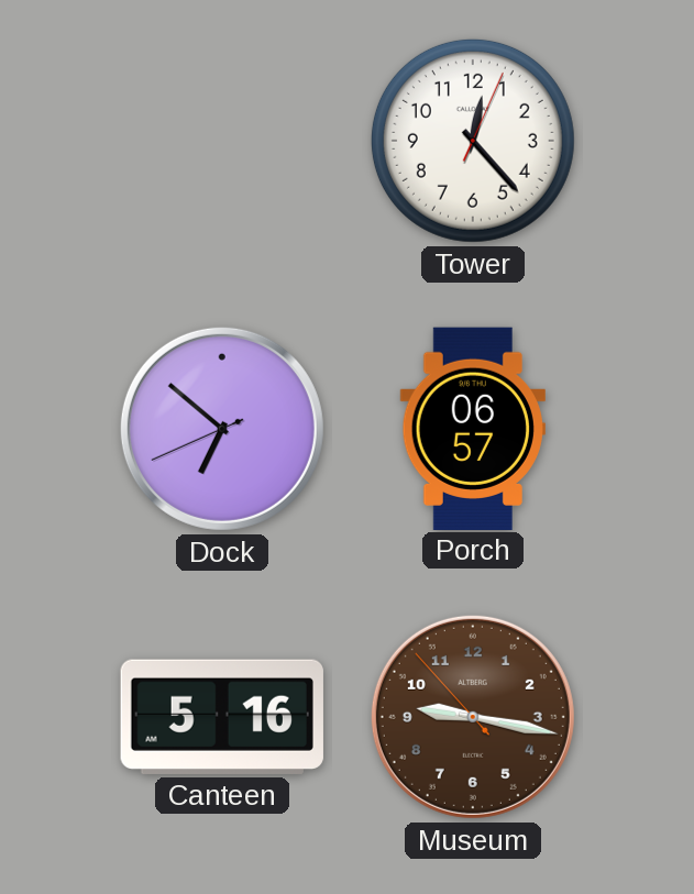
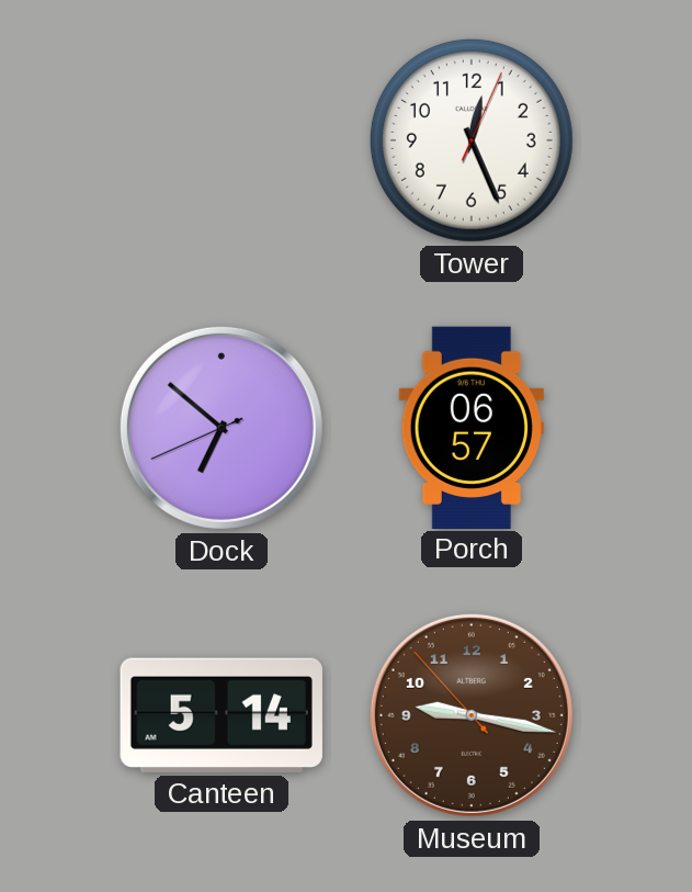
Tower: 12:23 -> 12:26
Canteen: 5:16 -> 5:14
